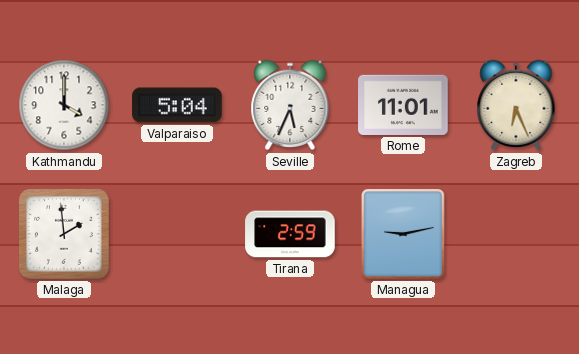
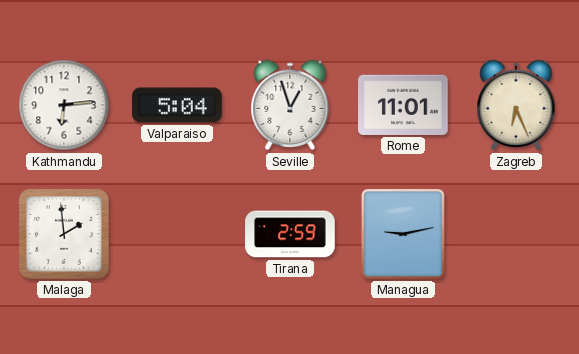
Kathmandu: 4:00 -> 6:14
Seville: 5:34 -> 12:57
